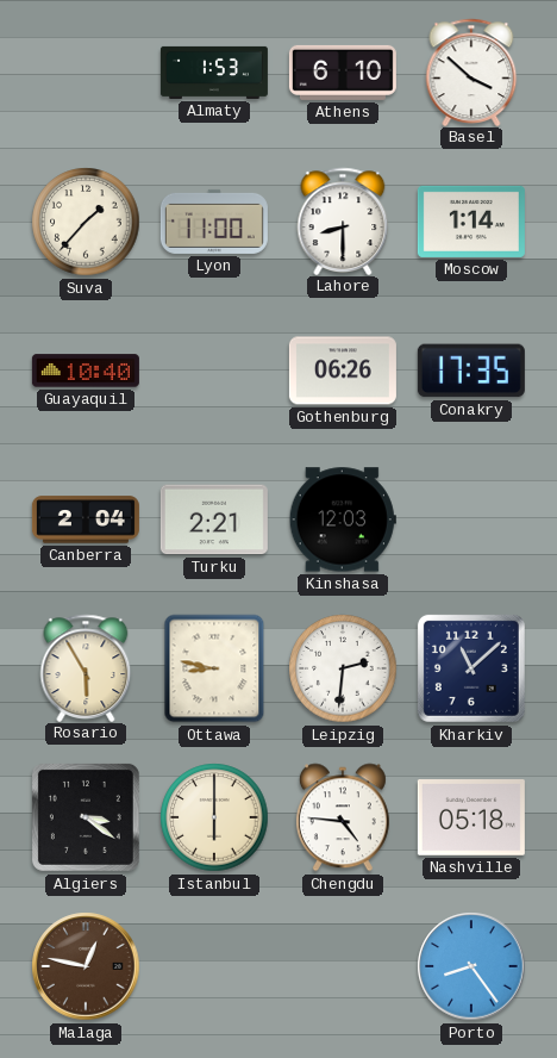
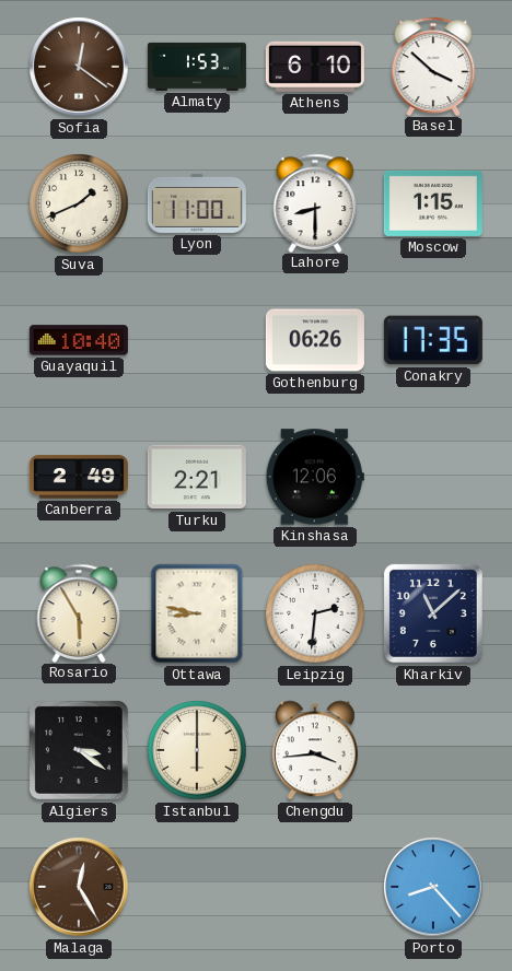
Sofia: none -> 12:21
Suva: 1:37 -> 1:41
Moscow: 1:14 -> 1:15
Canberra: 2:04 -> 2:49
Kinshasa: 12:03 -> 12:06
Chengdu: 4:46 -> 3:44
Nashville: 05:18 -> none
Malaga: 12:47 -> 12:25
Porto: 8:24 -> 8:23
